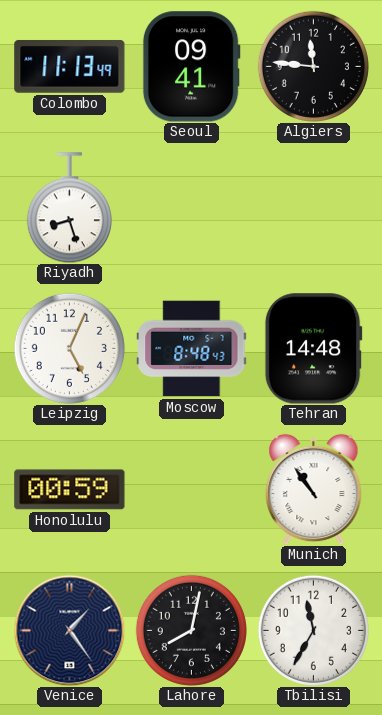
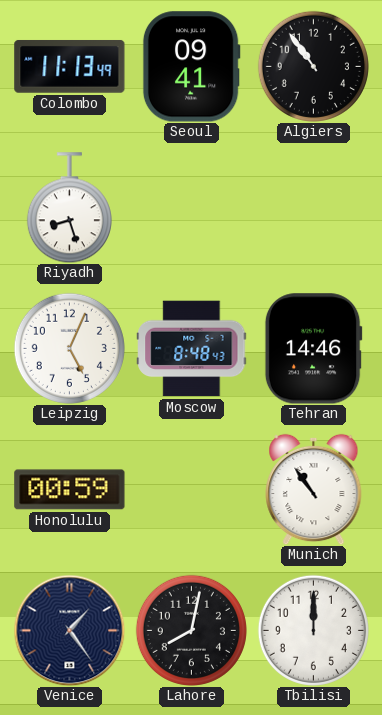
Algiers: 11:46 -> 10:54
Tehran: 14:48 -> 14:46
Tbilisi: 11:35 -> 12:00
